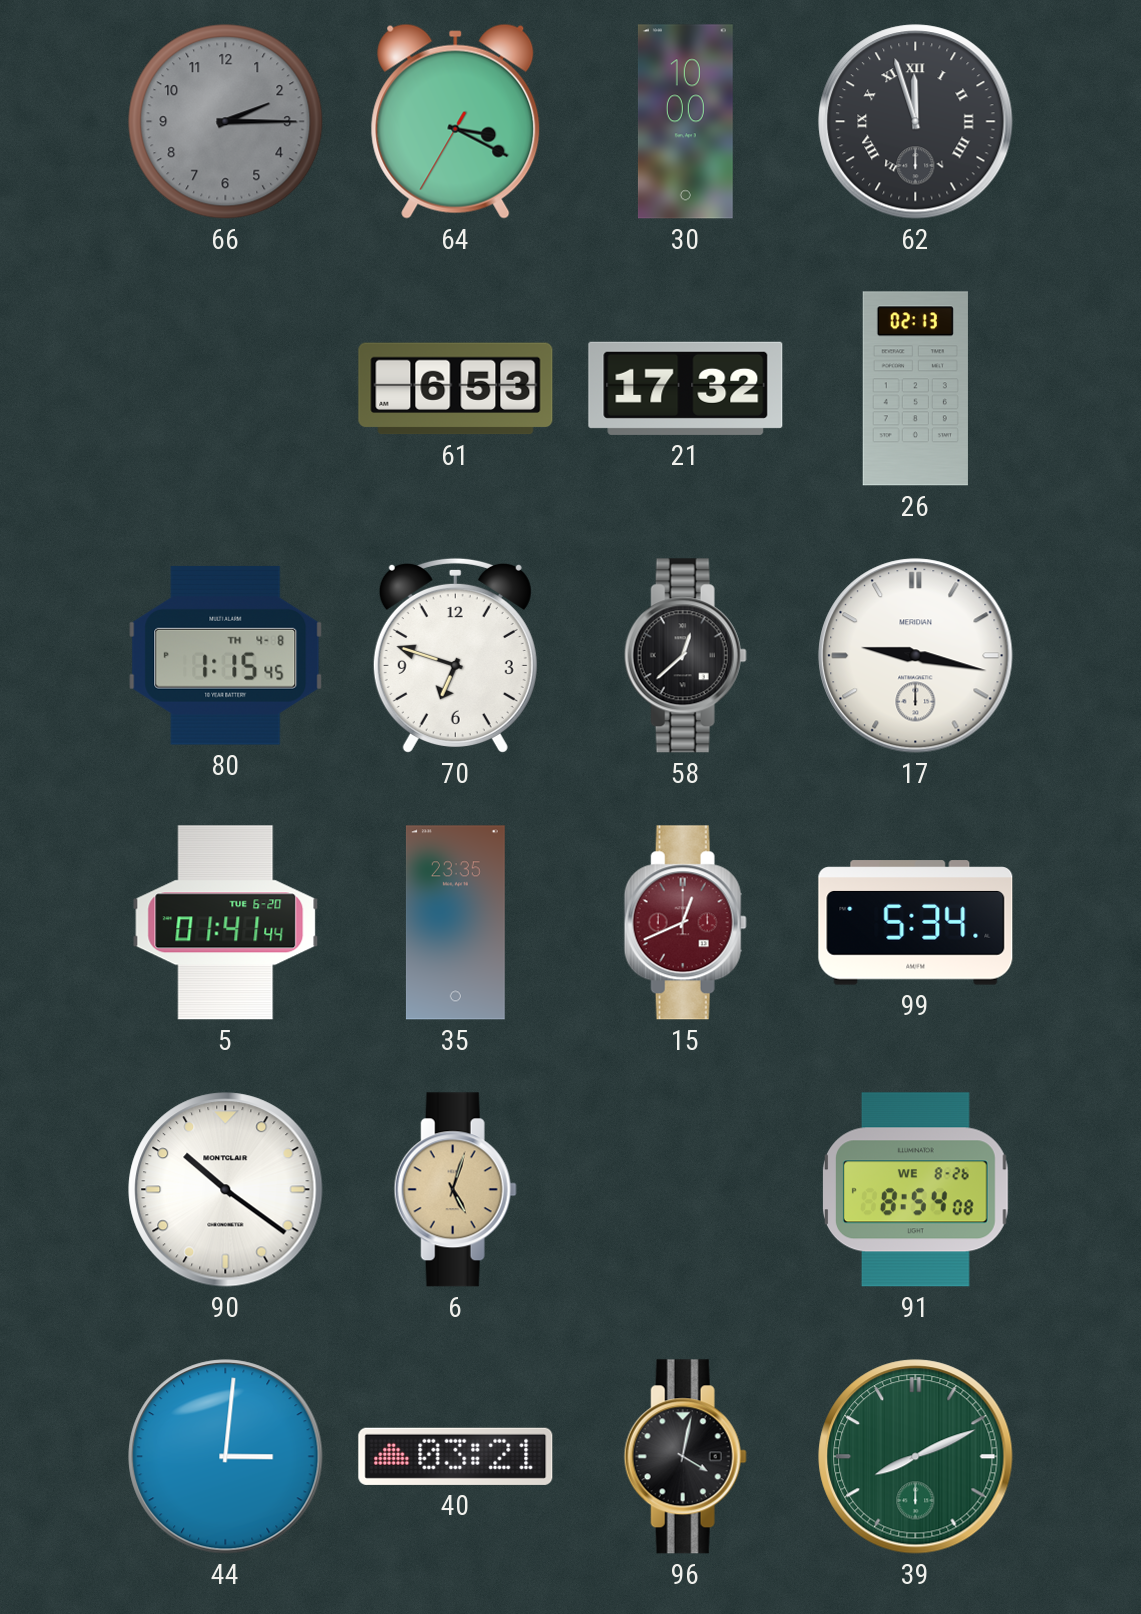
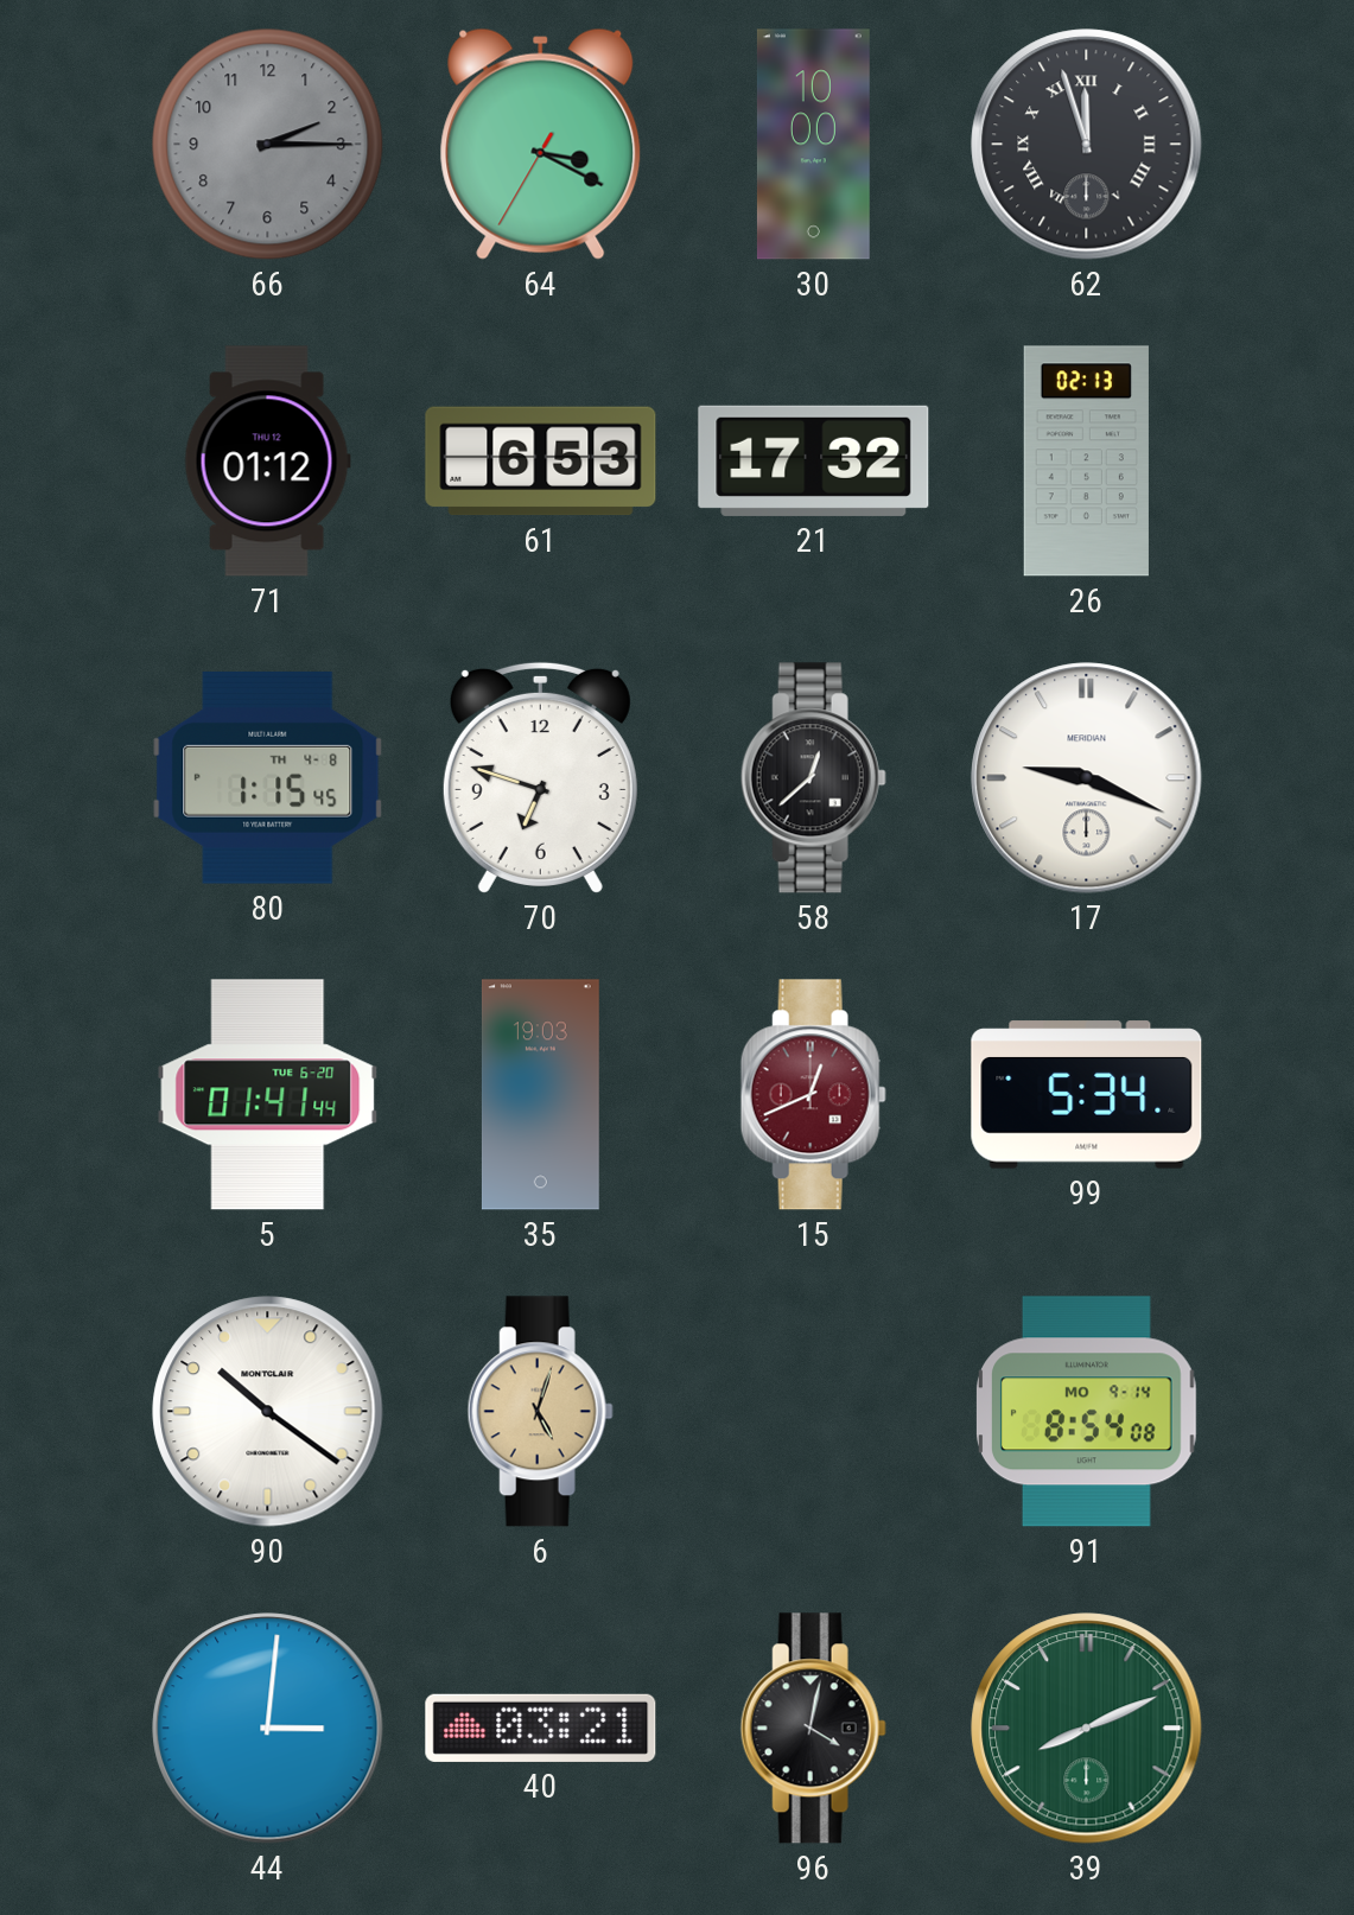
71: none -> 01:12
17: 9:17 -> 9:19
35: 23:35 -> 19:03
91 date: WE 8-26 -> MO 9-14
